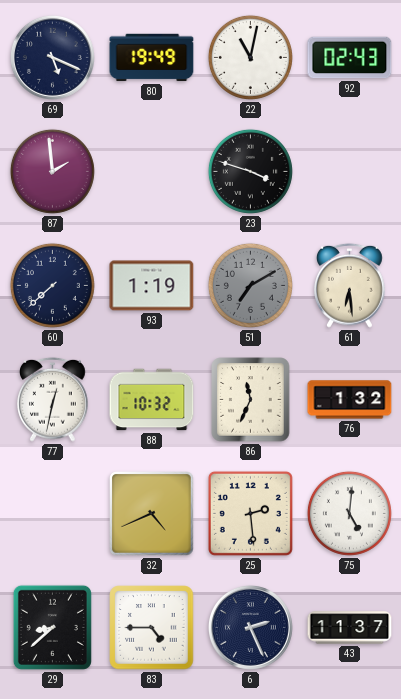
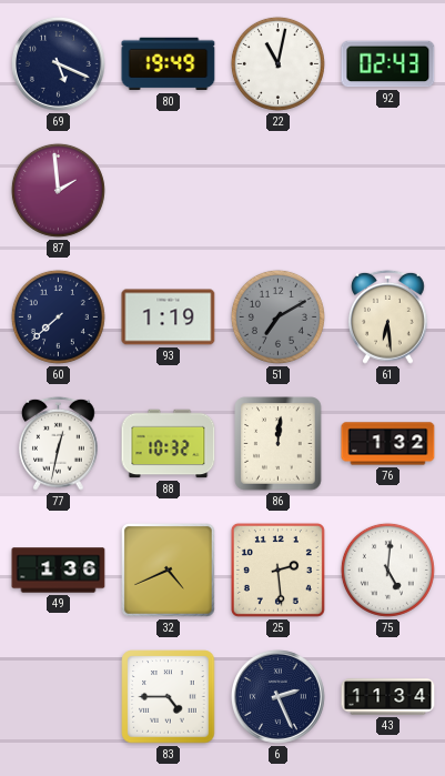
23: 3:48 -> none
86: 11:34 -> 12:01
49: none -> 1:36
29: 8:38 -> none
43: 11:37 -> 11:34
